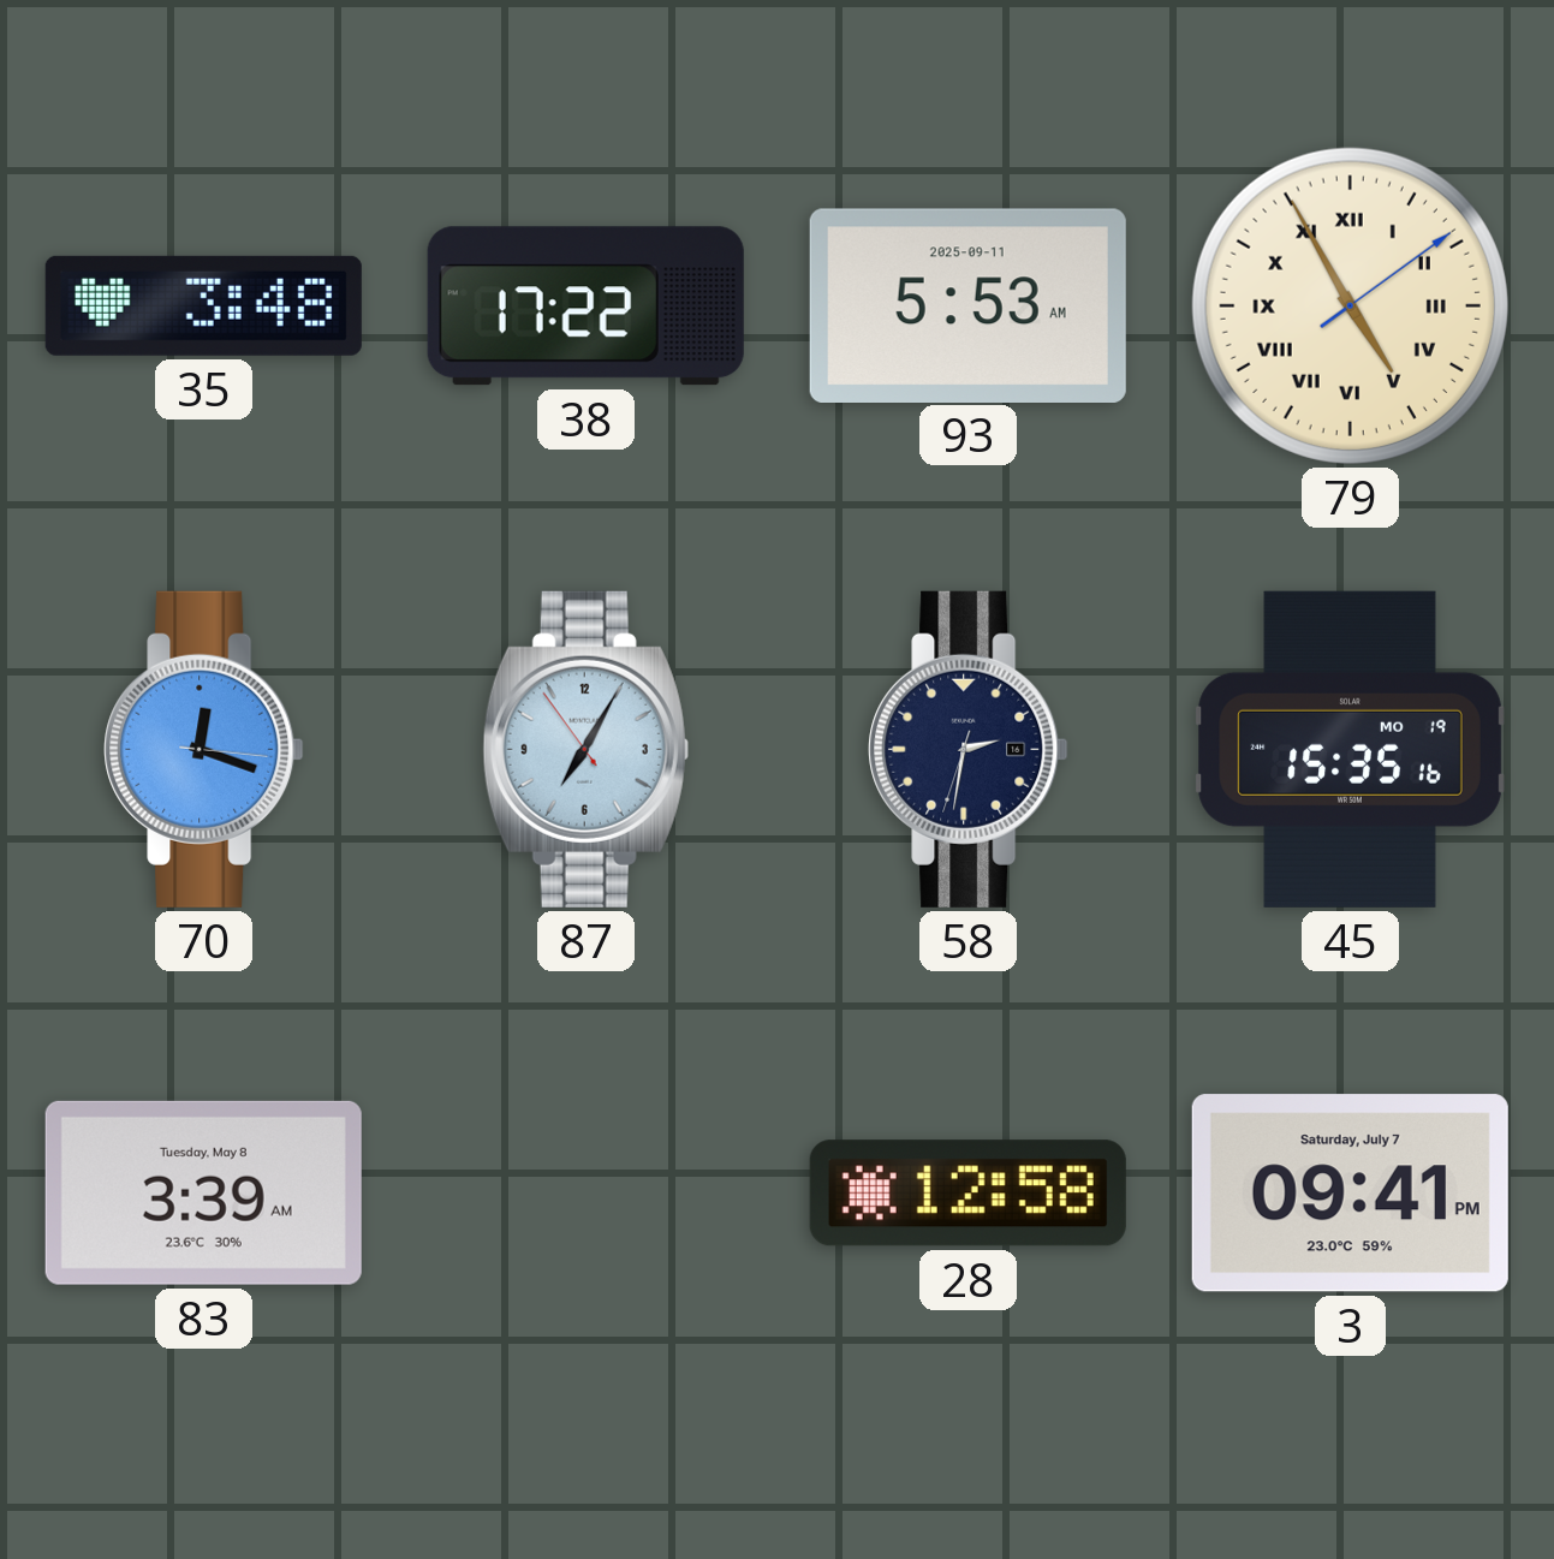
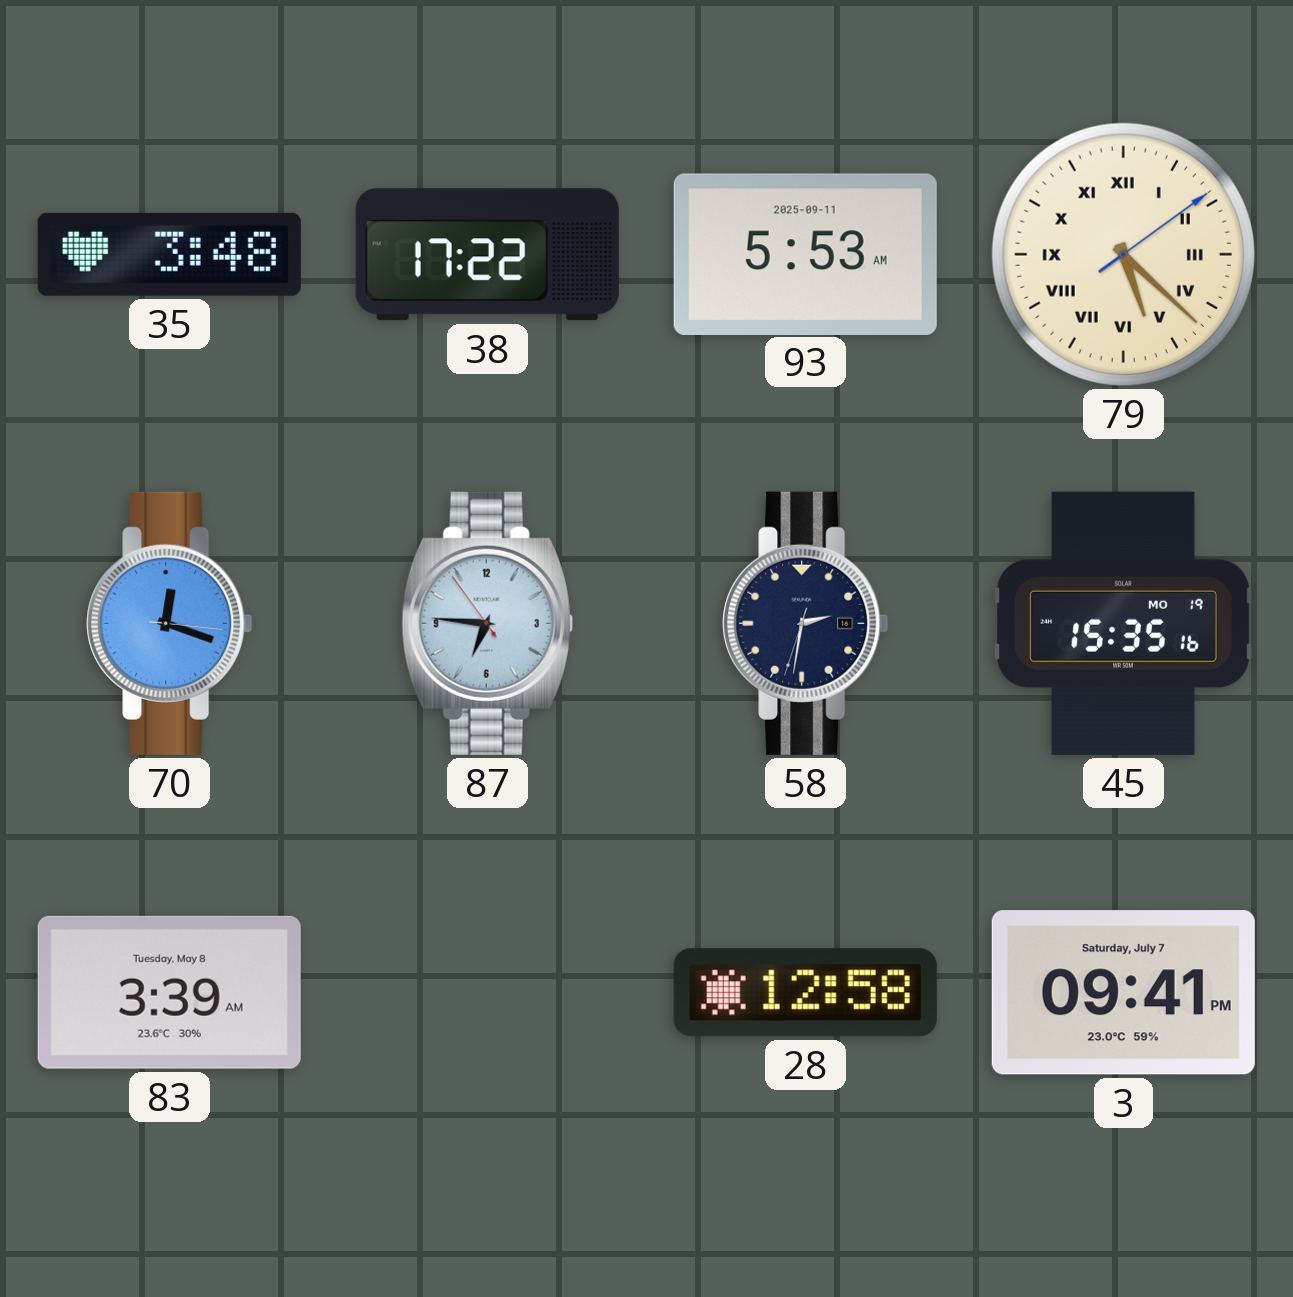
79: 4:55 -> 5:22
87: 7:04 -> 6:45
